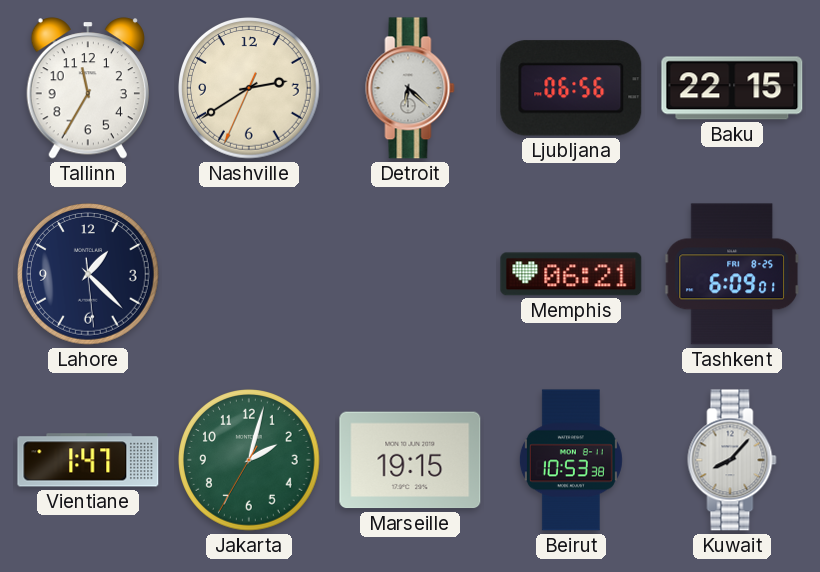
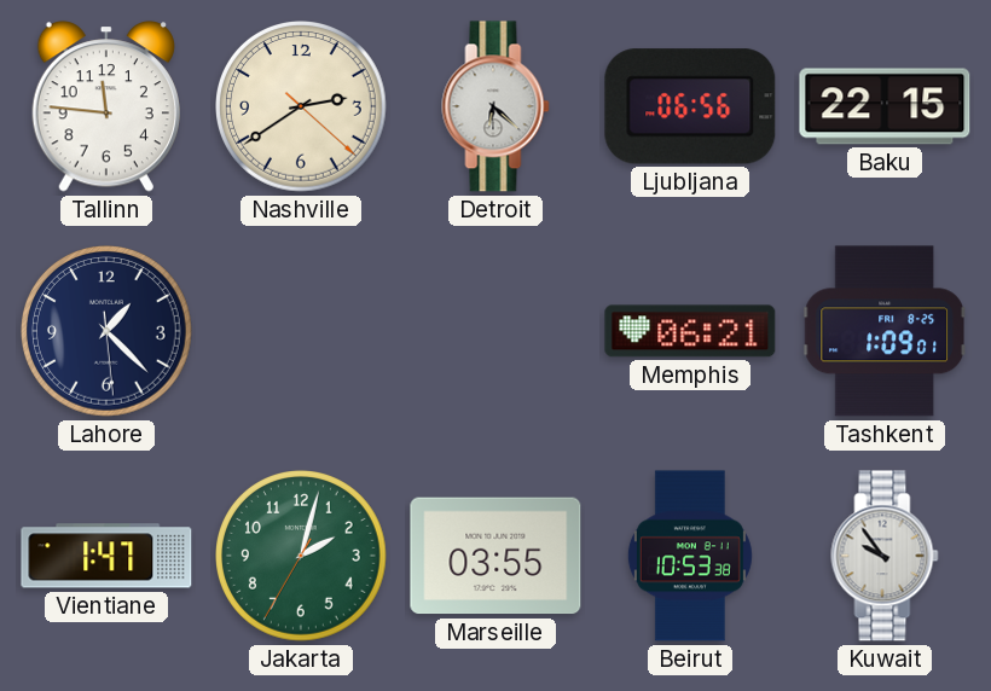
Tallinn: 11:35 -> 11:46
Nashville: 2:39:34 -> 2:39:22
Tashkent: 6:09 -> 1:09
Marseille: 19:15 -> 03:55
Kuwait: 8:07 -> 9:54
